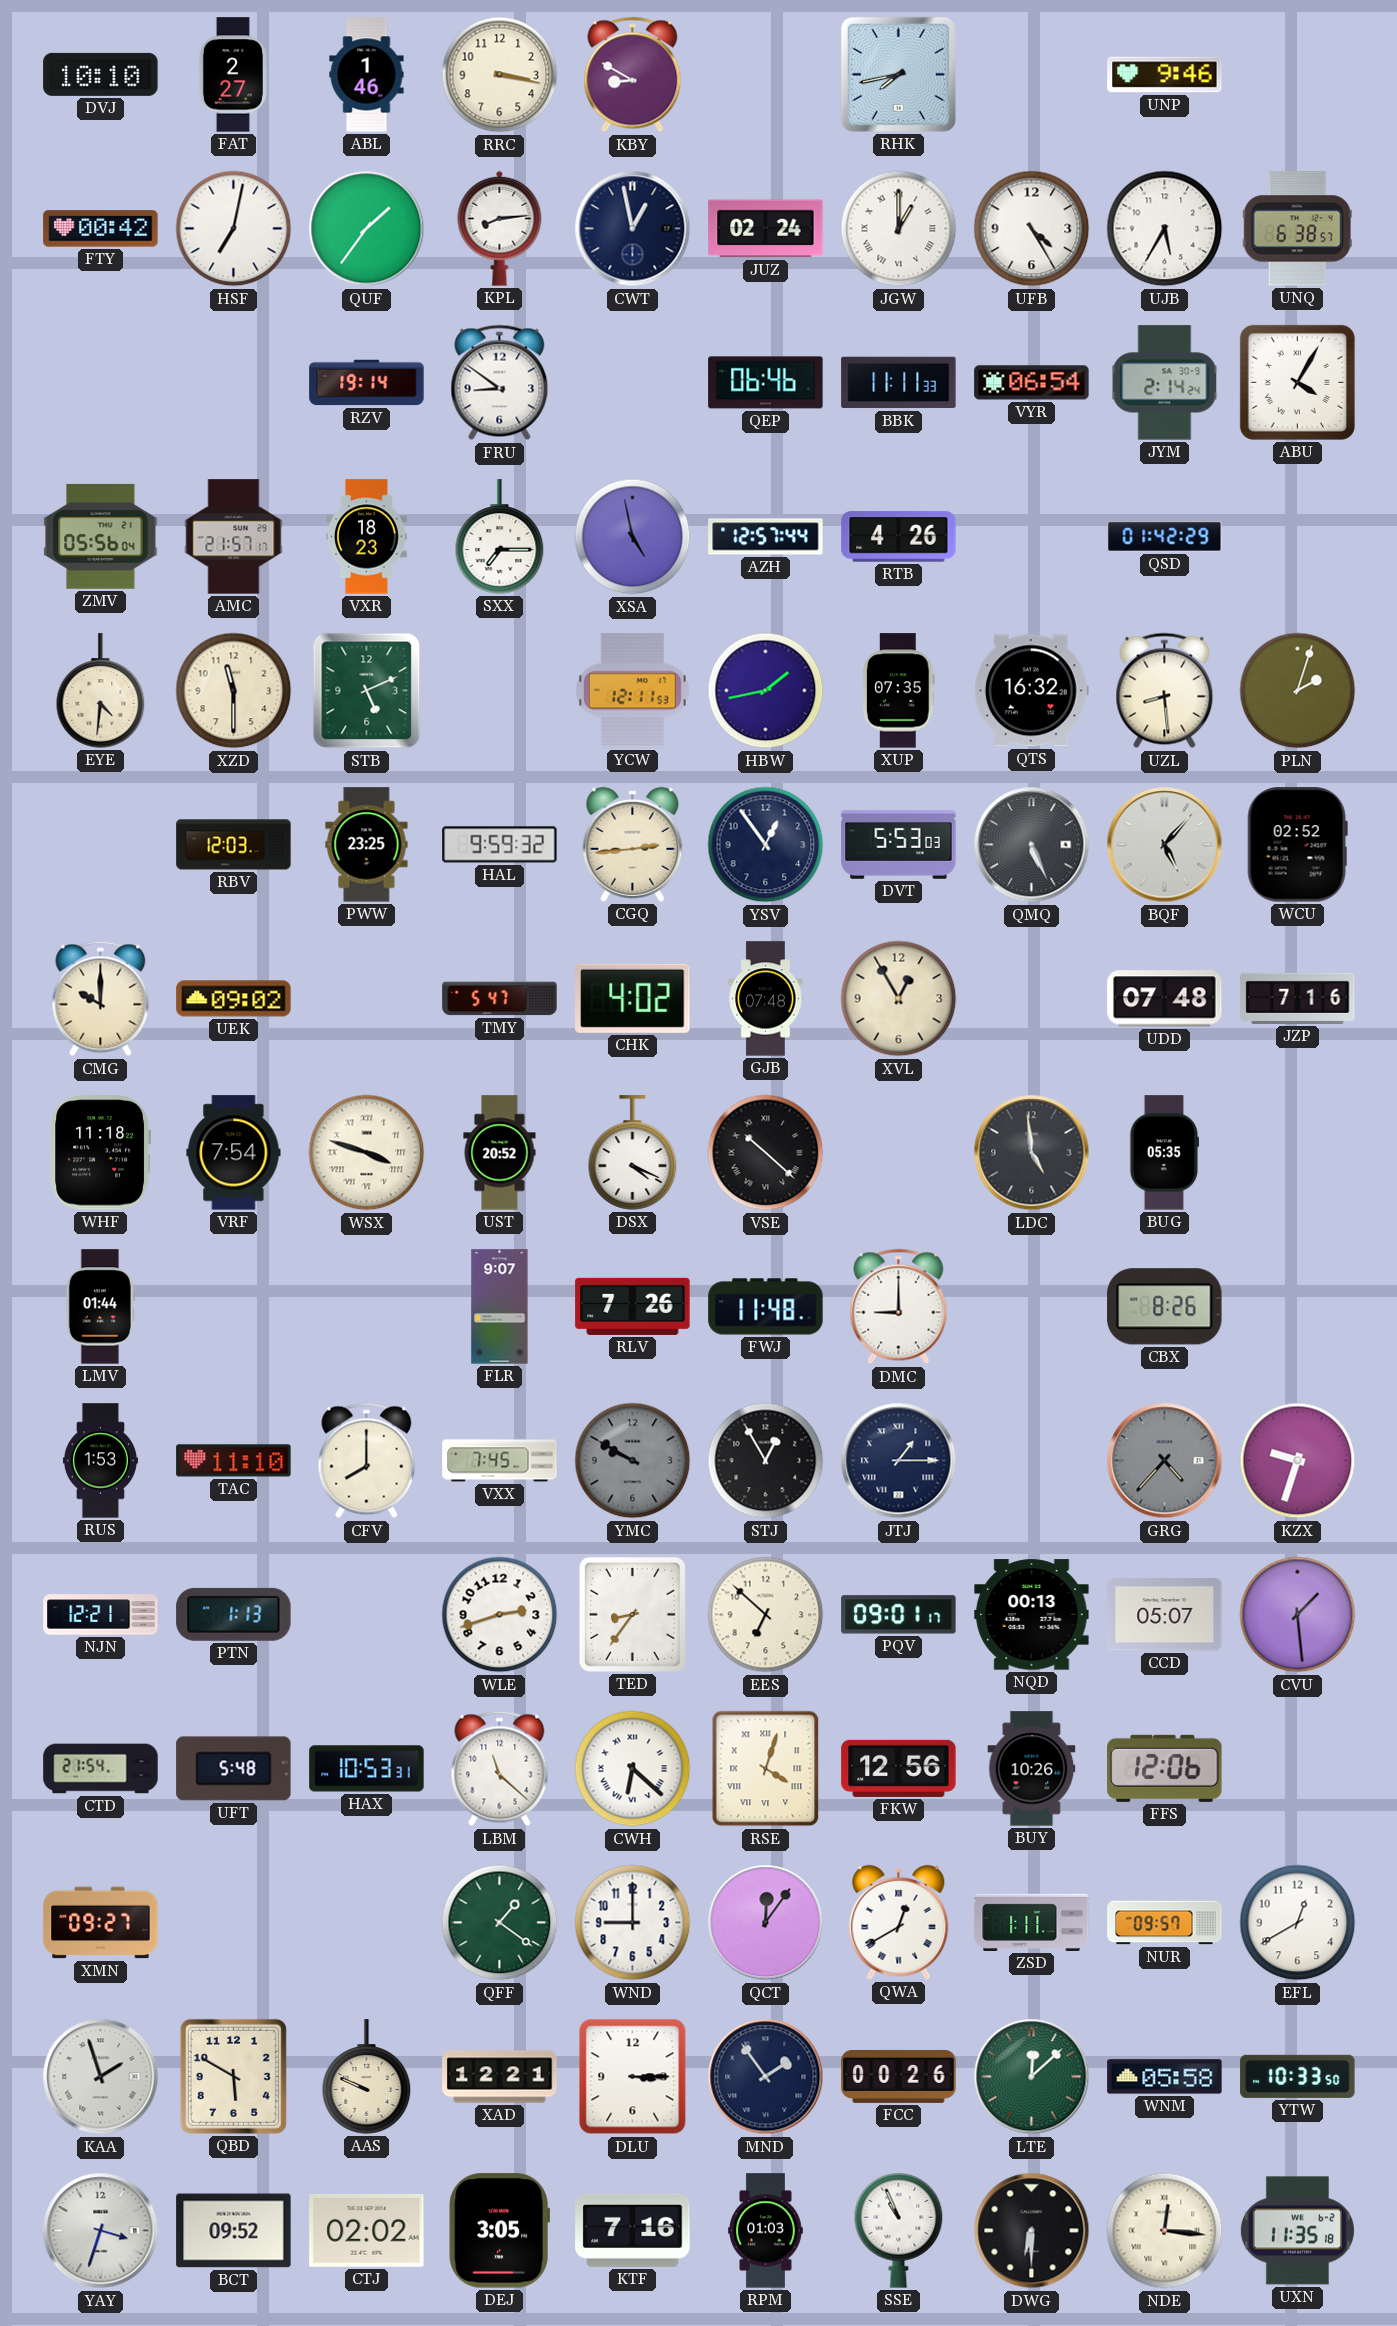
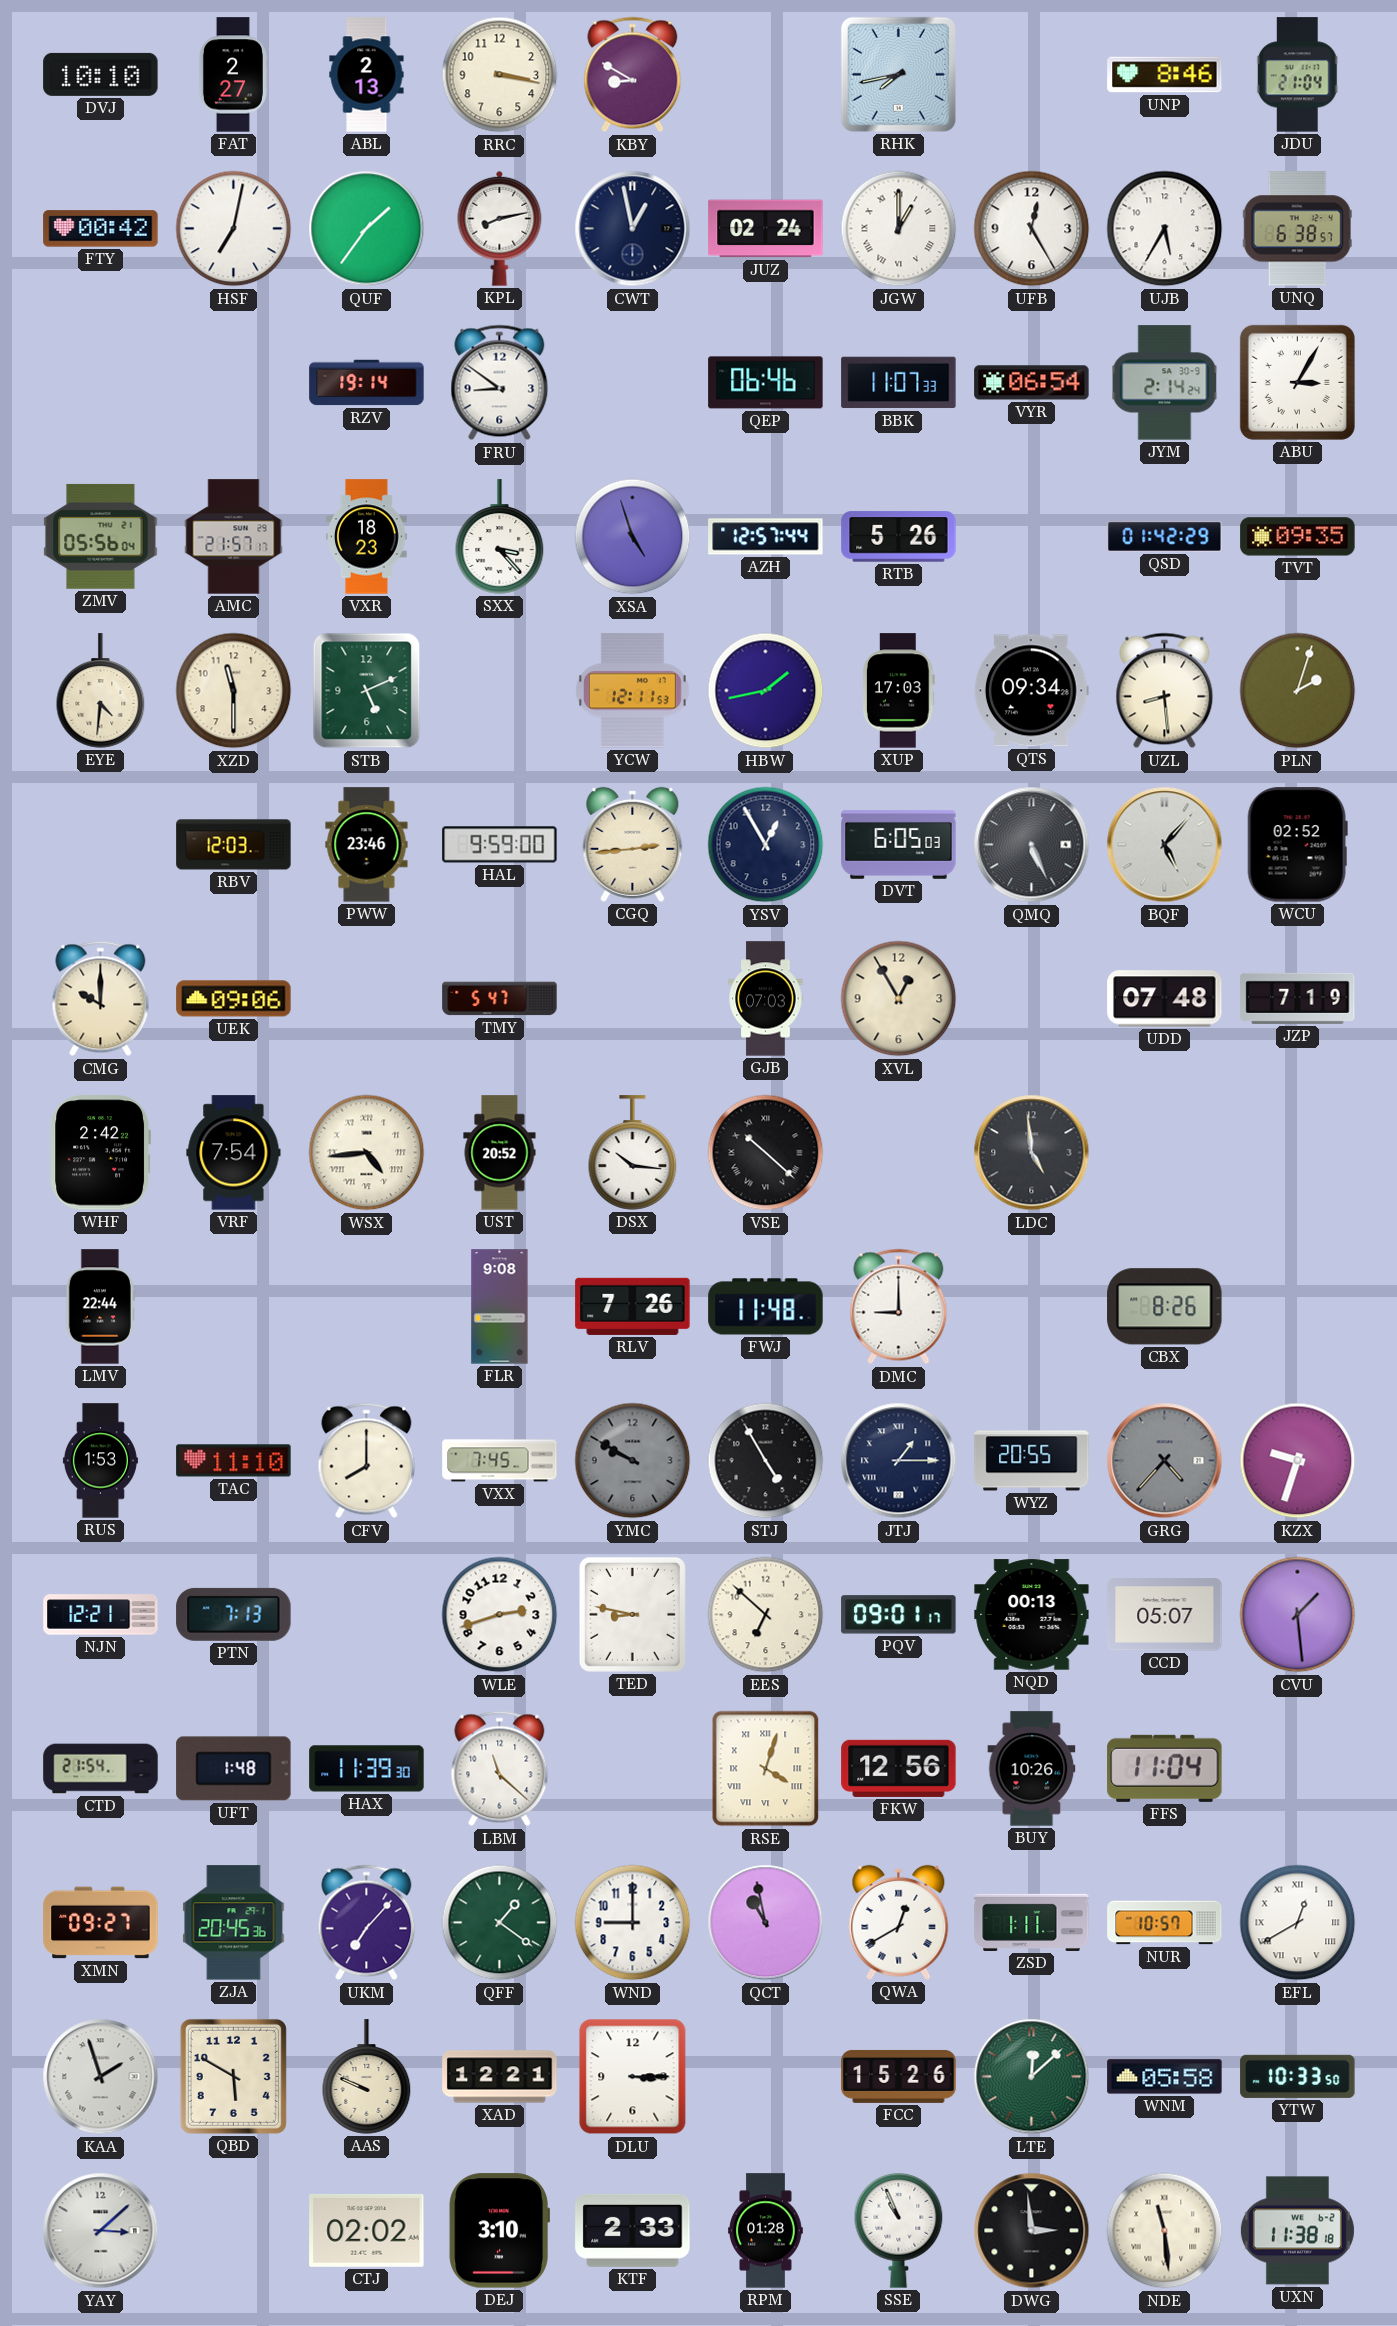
ABL: 1:46 -> 2:13
UNP: 9:46 -> 8:46
JDU: none -> 21:04
KPL: 8:14 -> 8:13
UFB: 4:25 -> 12:25
BBK: 11:11 -> 11:07
ABU: 4:05 -> 3:05
SXX: 7:15 -> 3:23
XSA: 4:58 -> 4:57
RTB: 4:26 -> 5:26
TVT: none -> 09:35
XUP: 07:35 -> 17:03
QTS: 16:32 -> 09:34
PWW: 23:25 -> 23:46
HAL: 9:59:32 -> 9:59:00
YSV: 12:54 -> 12:55
DVT: 5:53 -> 6:05
UEK: 09:02 -> 09:06
CHK: 4:02 -> none
GJB: 07:48 -> 07:03
JZP: 7:16 -> 7:19
WHF: 11:18 -> 2:42
WSX: 3:48 -> 4:44
DSX: 4:19 -> 10:16
BUG: 05:35 -> none
LMV: 01:44 -> 22:44
FLR: 9:07 -> 9:08
STJ: 12:55 -> 4:55
WYZ: none -> 20:55
PTN: 1:13 -> 7:13
TED: 8:36 -> 8:47
UFT: 5:48 -> 1:48
HAX: 10:53 -> 11:39
CWH: 6:22 -> none
FFS: 12:06 -> 11:04
ZJA: none -> 20:45
UKM: none -> 7:07
QCT: 12:06 -> 10:58
NUR: 09:57 -> 10:57
EFL numerals: Arabic -> Roman
MND: 1:54 -> none
FCC: 00:26 -> 15:26
YAY: 3:33 -> 3:08
BCT: 09:52 -> none
DEJ: 3:05 -> 3:10
KTF: 7:16 -> 2:33
RPM: 01:03 -> 01:28
DWG: 6:30 -> 2:59
NDE: 12:16 -> 11:29
UXN: 11:35 -> 11:38
